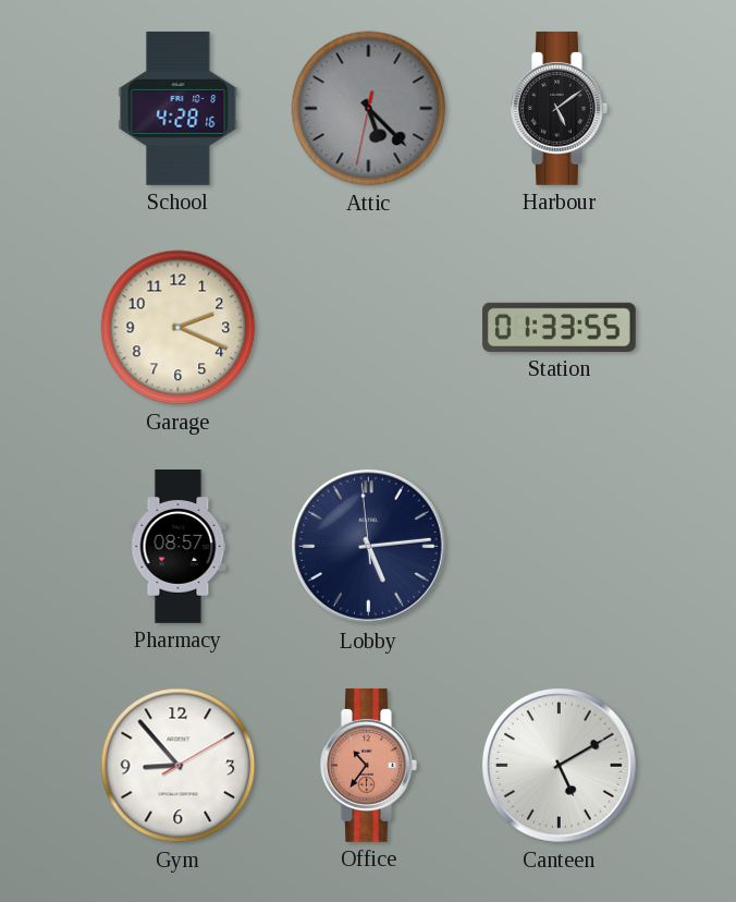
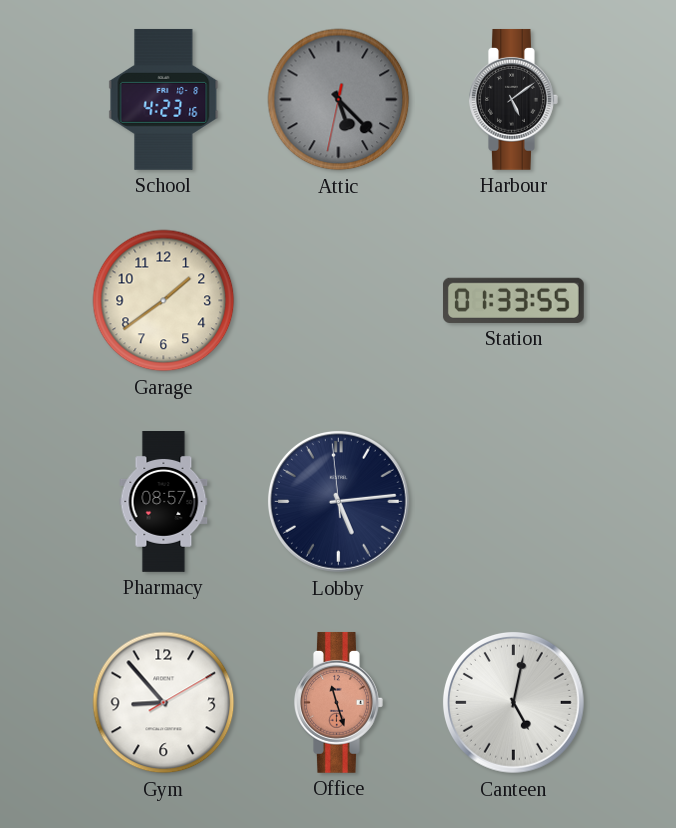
School: 4:28 -> 4:23
Garage: 2:19 -> 1:39
Office: 10:36 -> 11:27
Canteen: 5:10 -> 5:02
